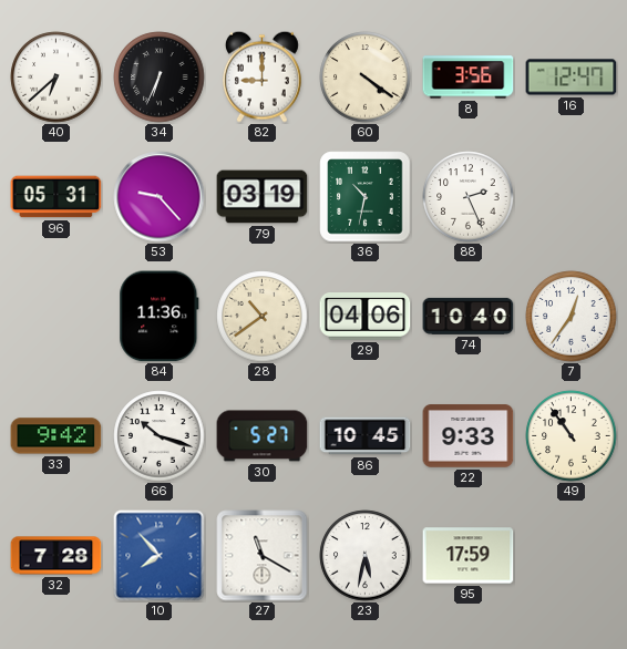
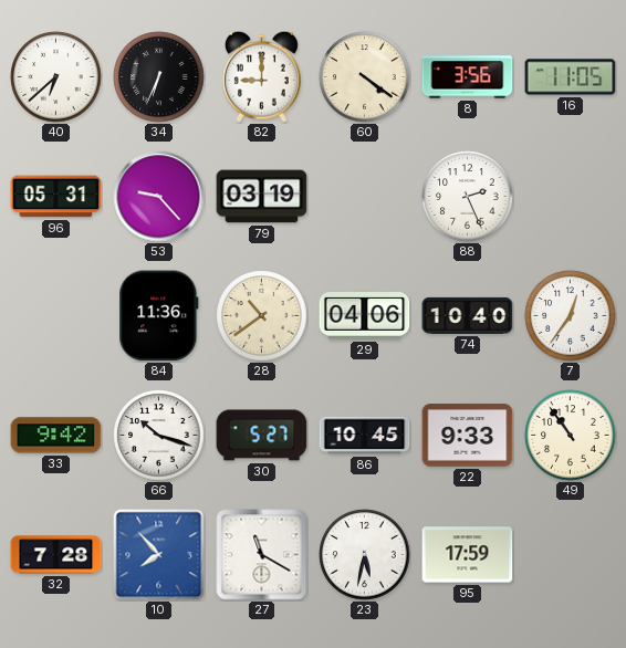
16: 12:47 -> 11:05
36: 10:32 -> none
